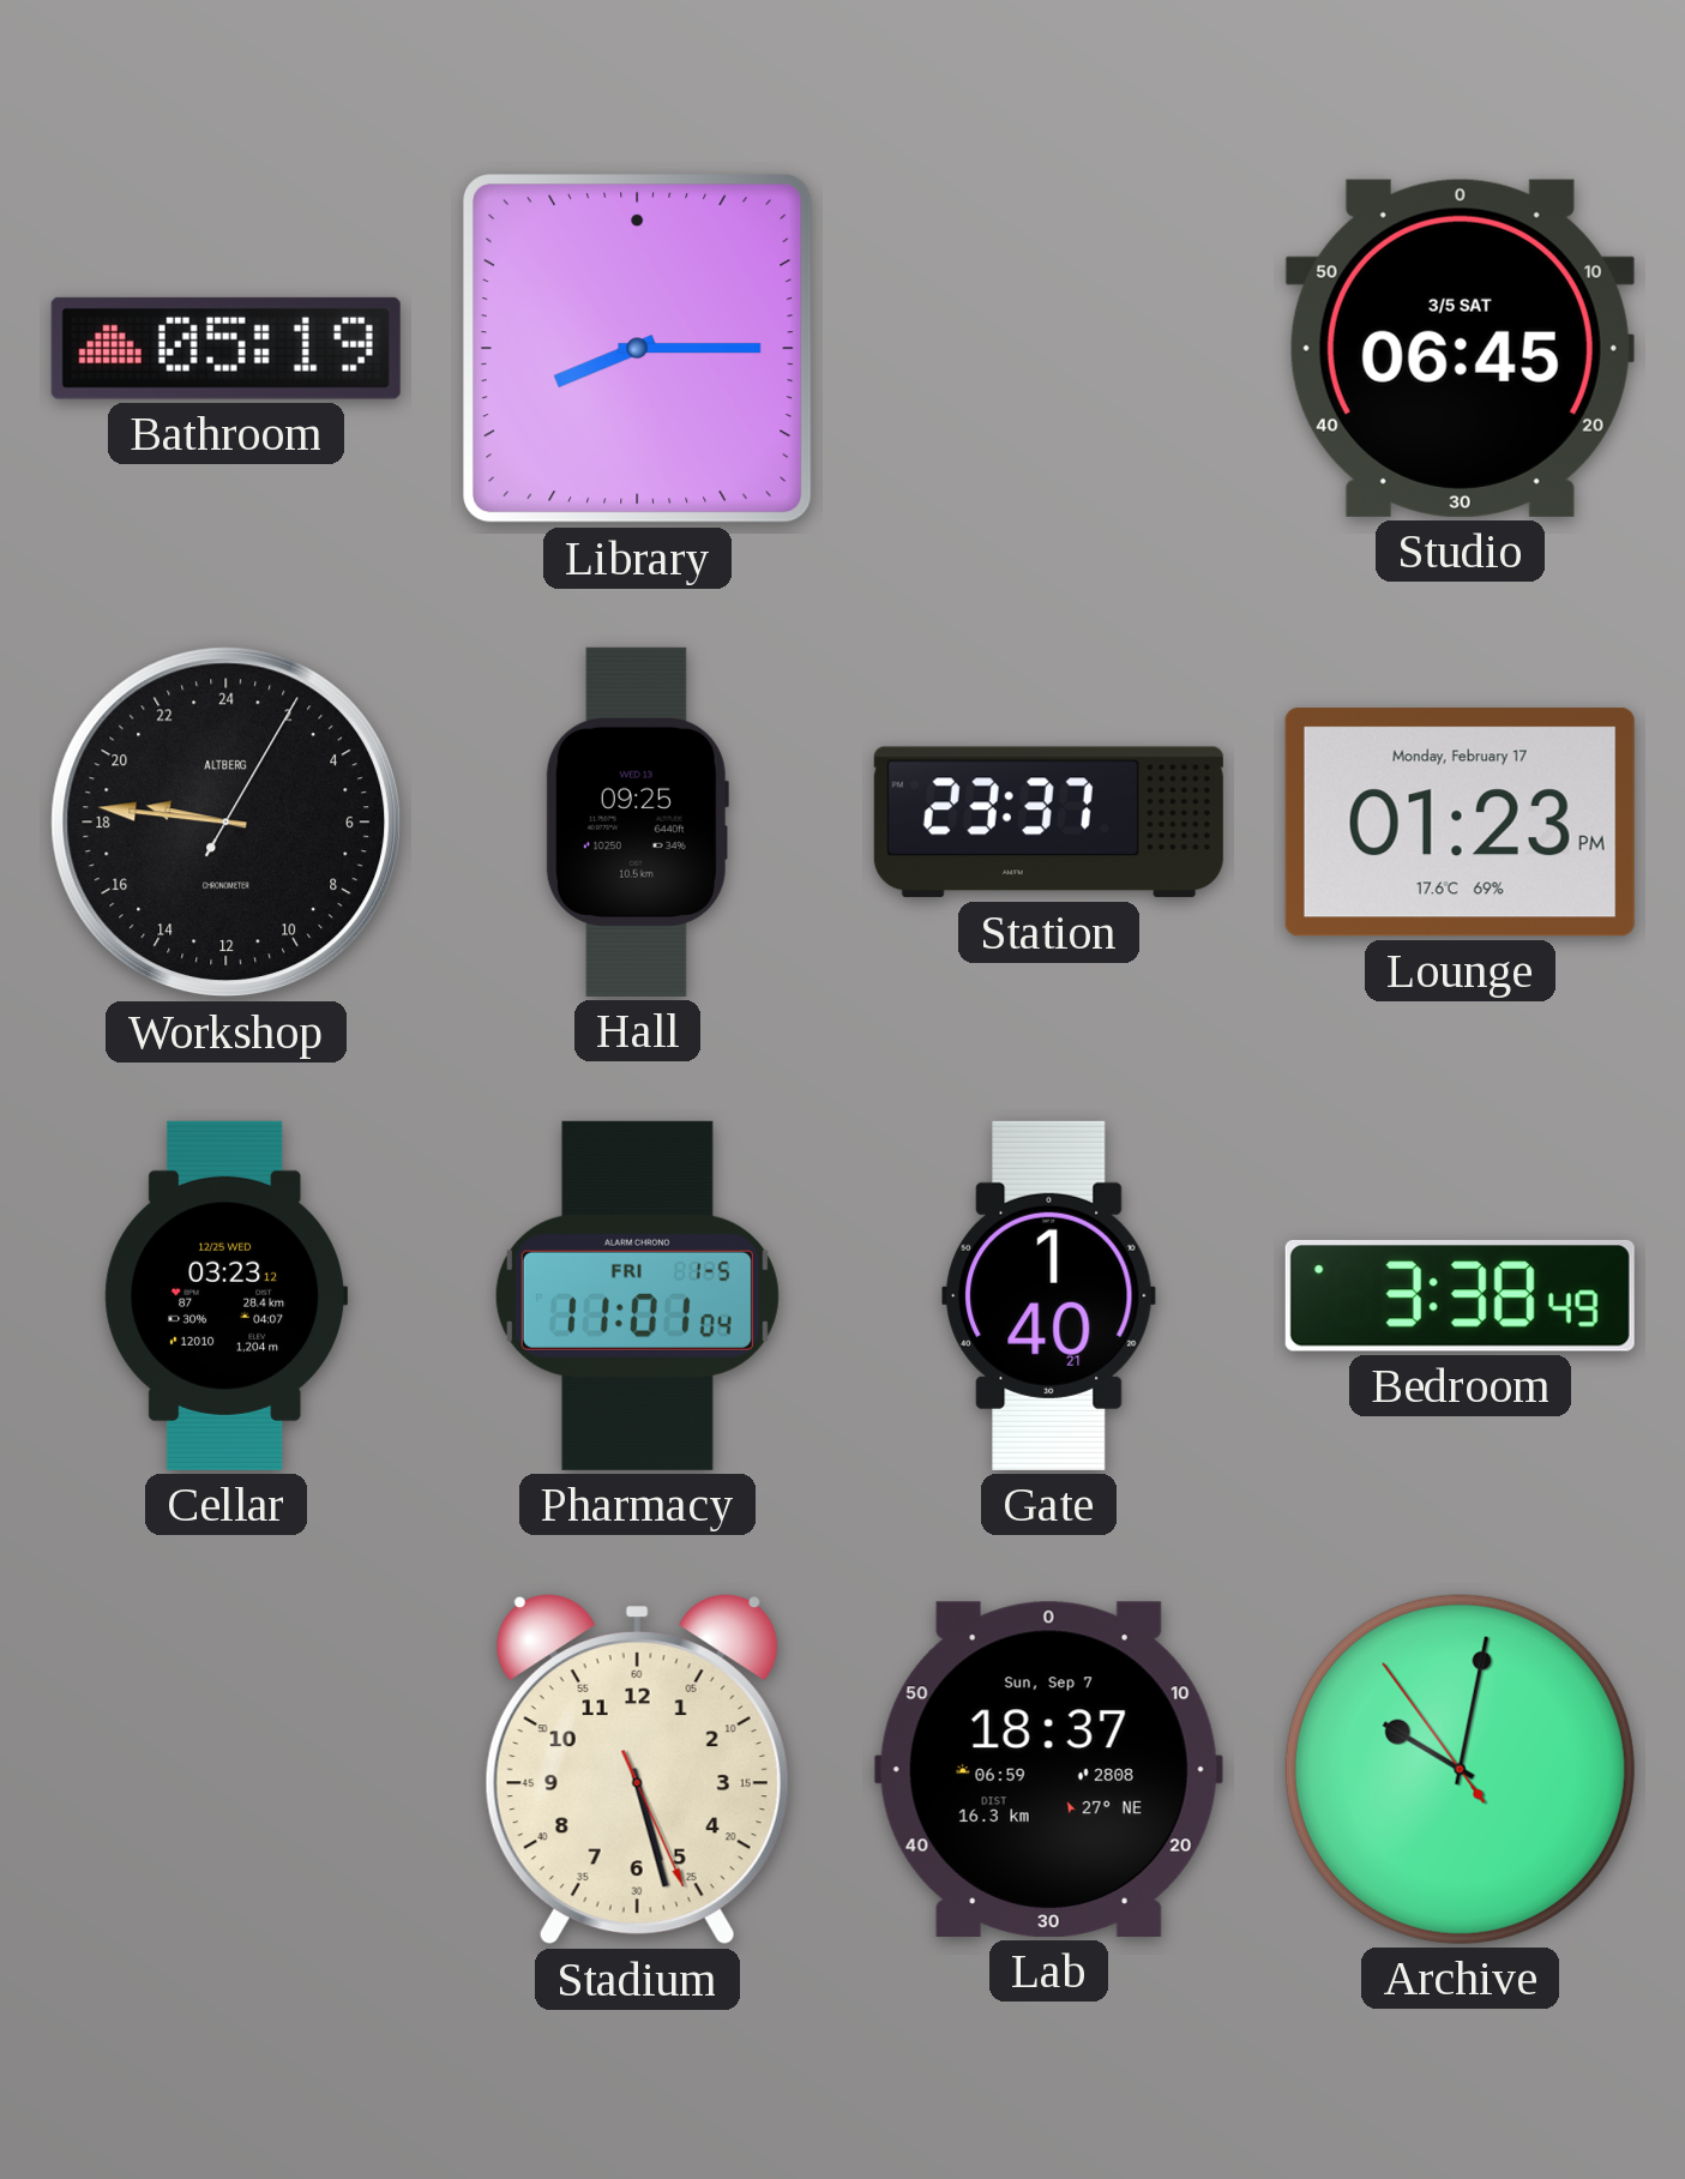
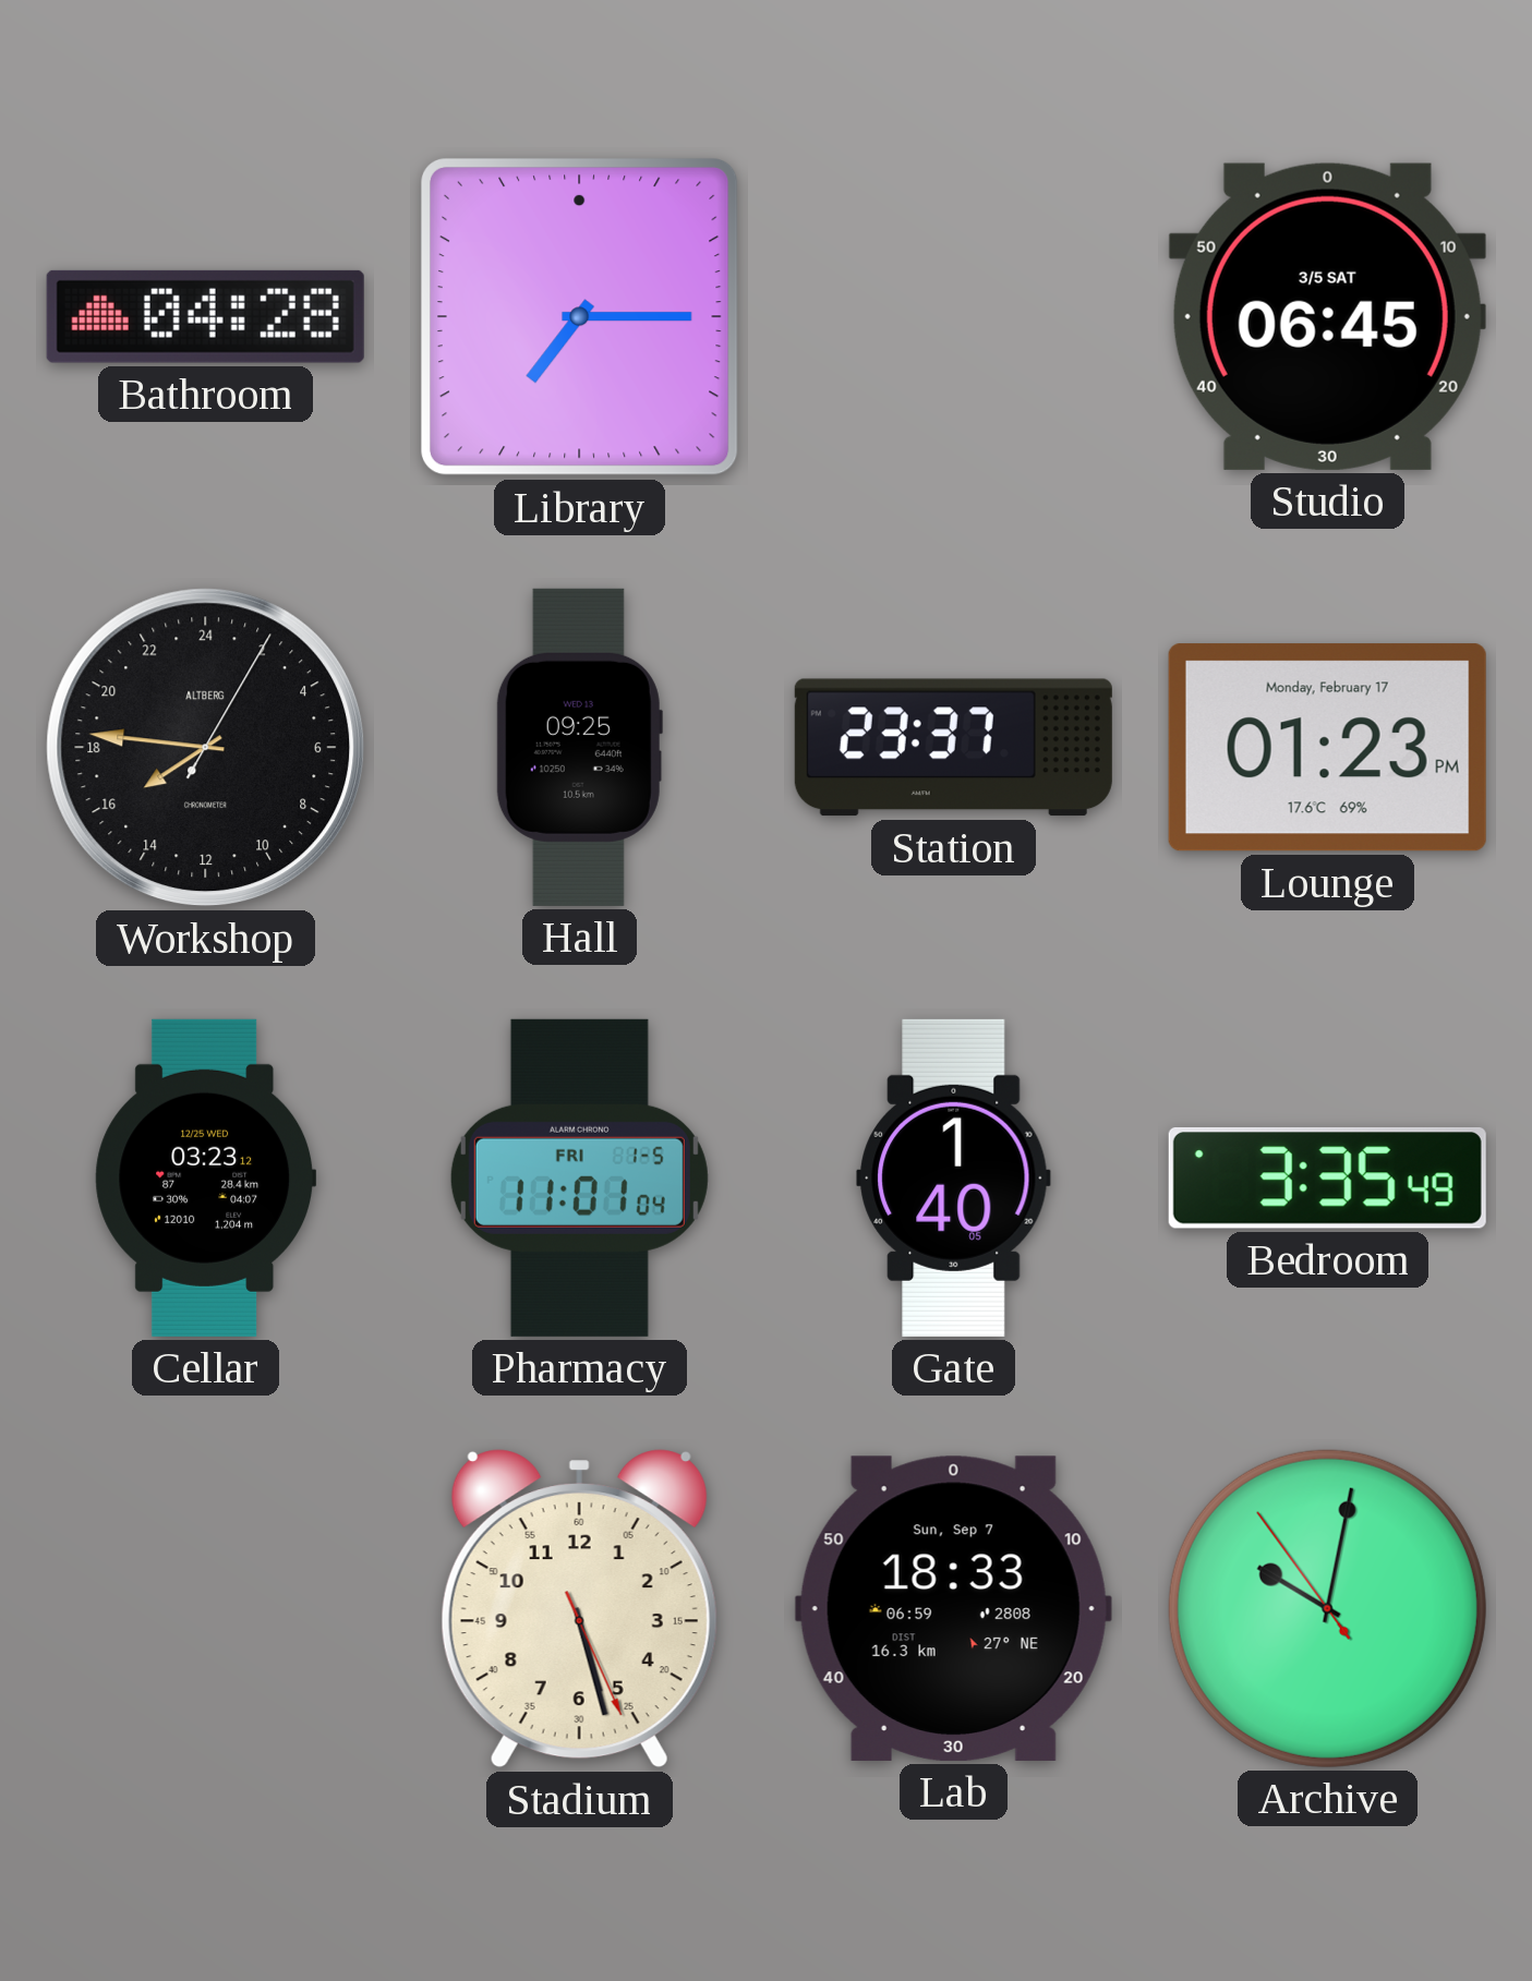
Bathroom: 05:19 -> 04:28
Library: 8:15 -> 7:15
Workshop: 18:46 -> 15:46
Gate: 1:40:21 -> 1:40:05
Bedroom: 3:38 -> 3:35
Lab: 18:37 -> 18:33
